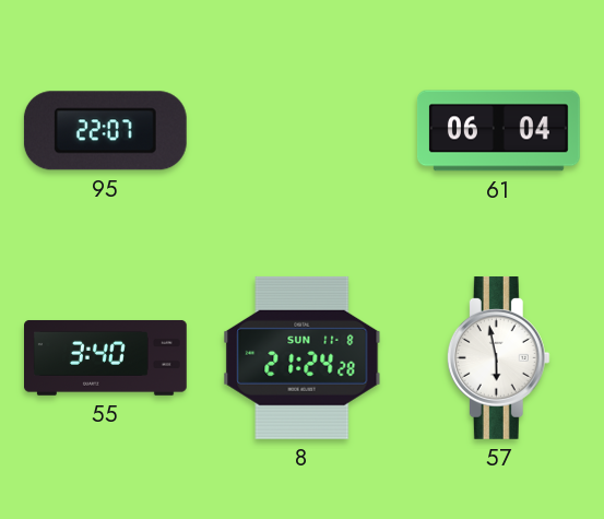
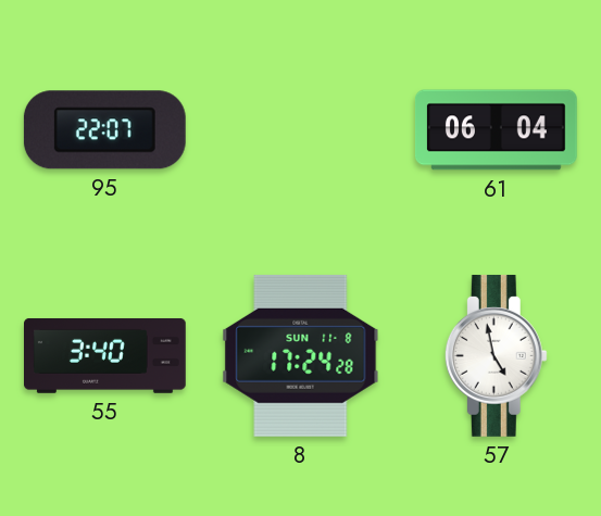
8: 21:24 -> 17:24
57: 5:58 -> 4:58
